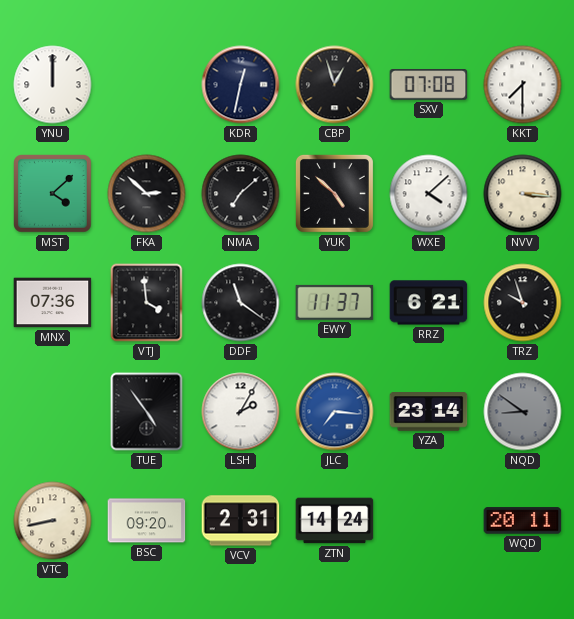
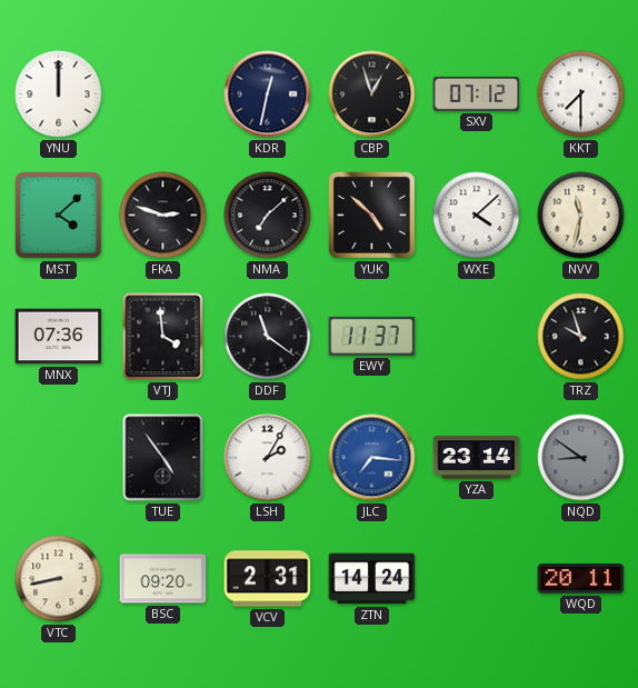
SXV: 07:08 -> 07:12
FKA: 2:52 -> 2:48
NVV: 3:16 -> 11:32
RRZ: 6:21 -> none
